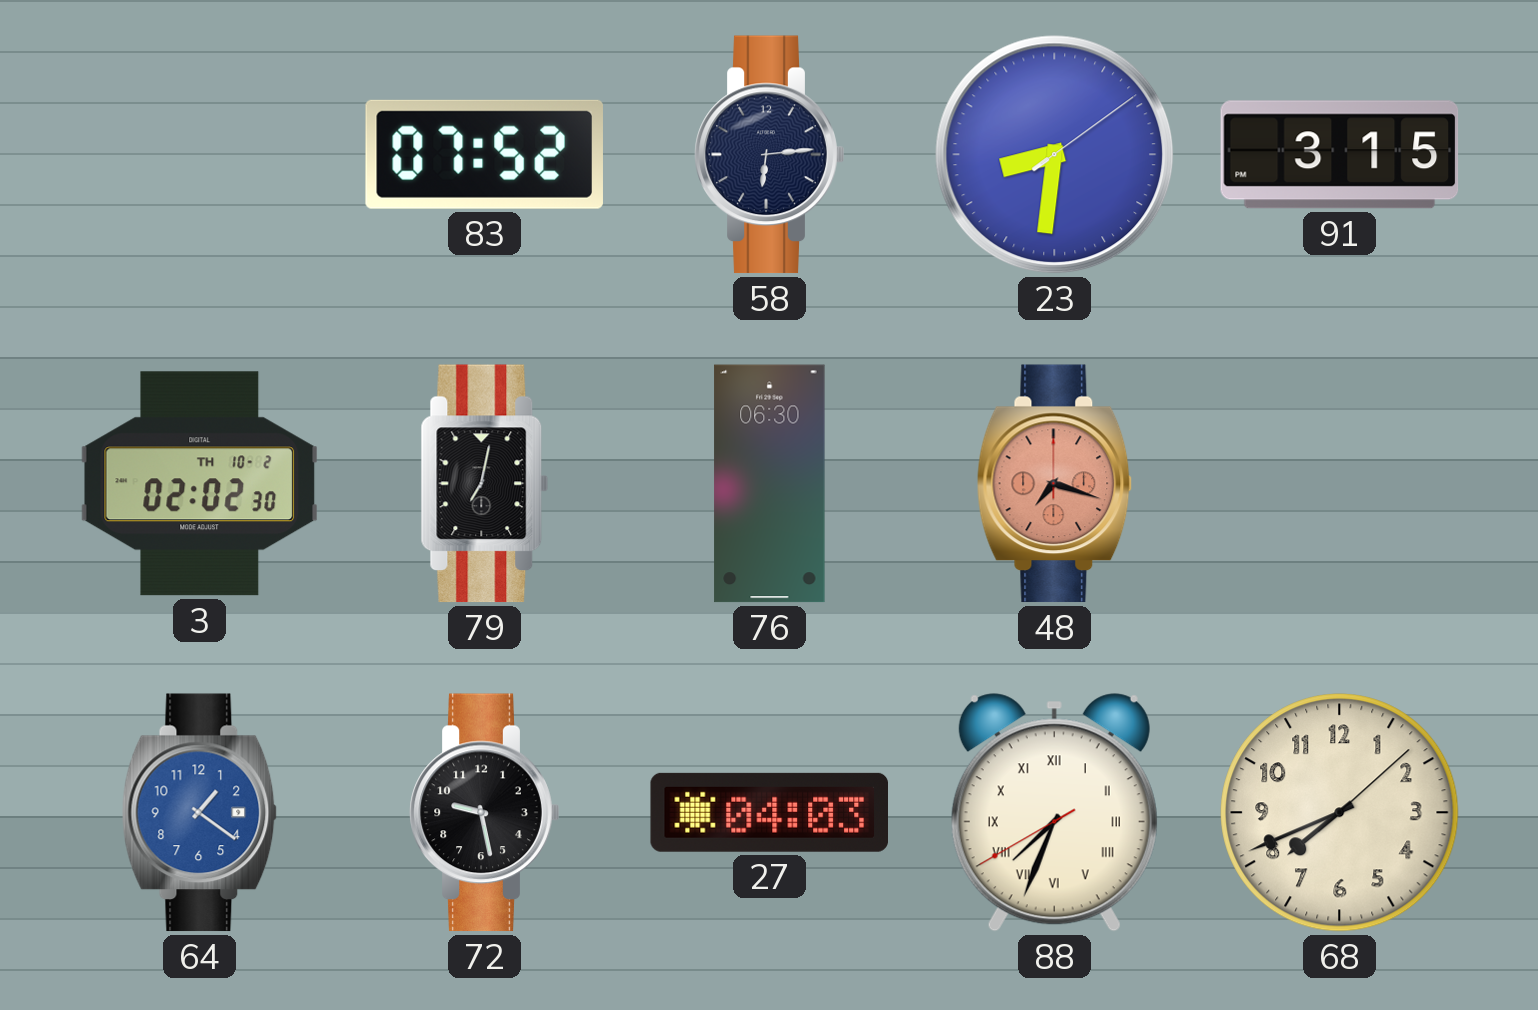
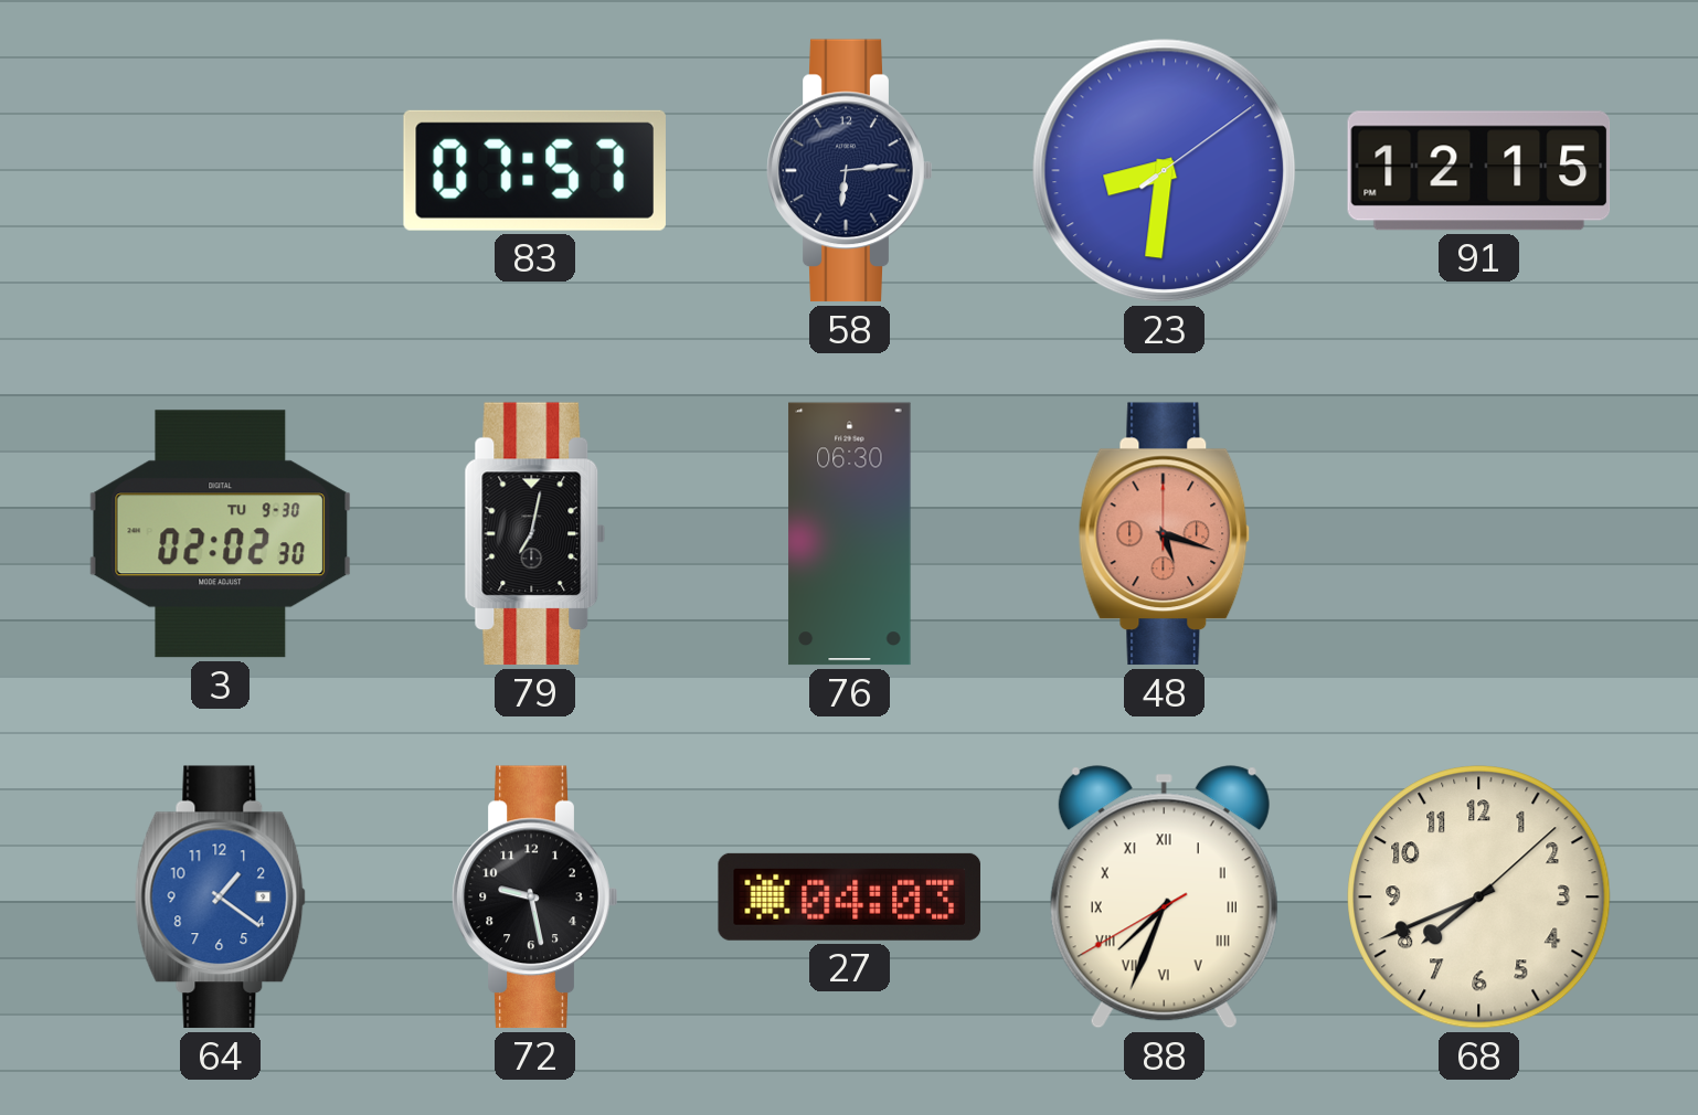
83: 07:52 -> 07:57
91: 3:15 -> 12:15
3 date: TH 10-2 -> TU 9-30
48: 7:18 -> 5:18
